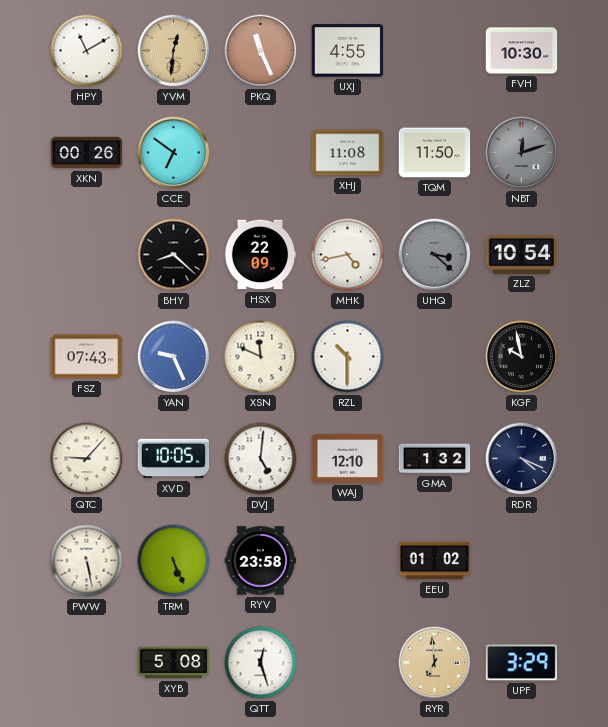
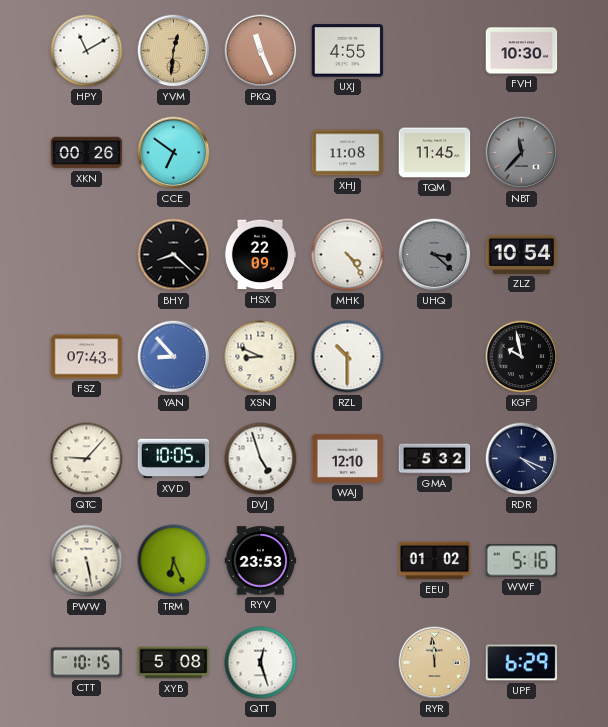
TQM: 11:50 -> 11:45
NBT: 12:12 -> 11:37
MHK: 4:43 -> 4:24
YAN: 9:26 -> 8:53
XSN: 11:49 -> 8:49
DVJ: 5:01 -> 4:57
GMA: 1:32 -> 5:32
TRM: 5:26 -> 6:26
RYV: 23:58 -> 23:53
WWF: none -> 5:16
CTT: none -> 10:15
RYR: 6:59 -> 11:59
UPF: 3:29 -> 6:29
